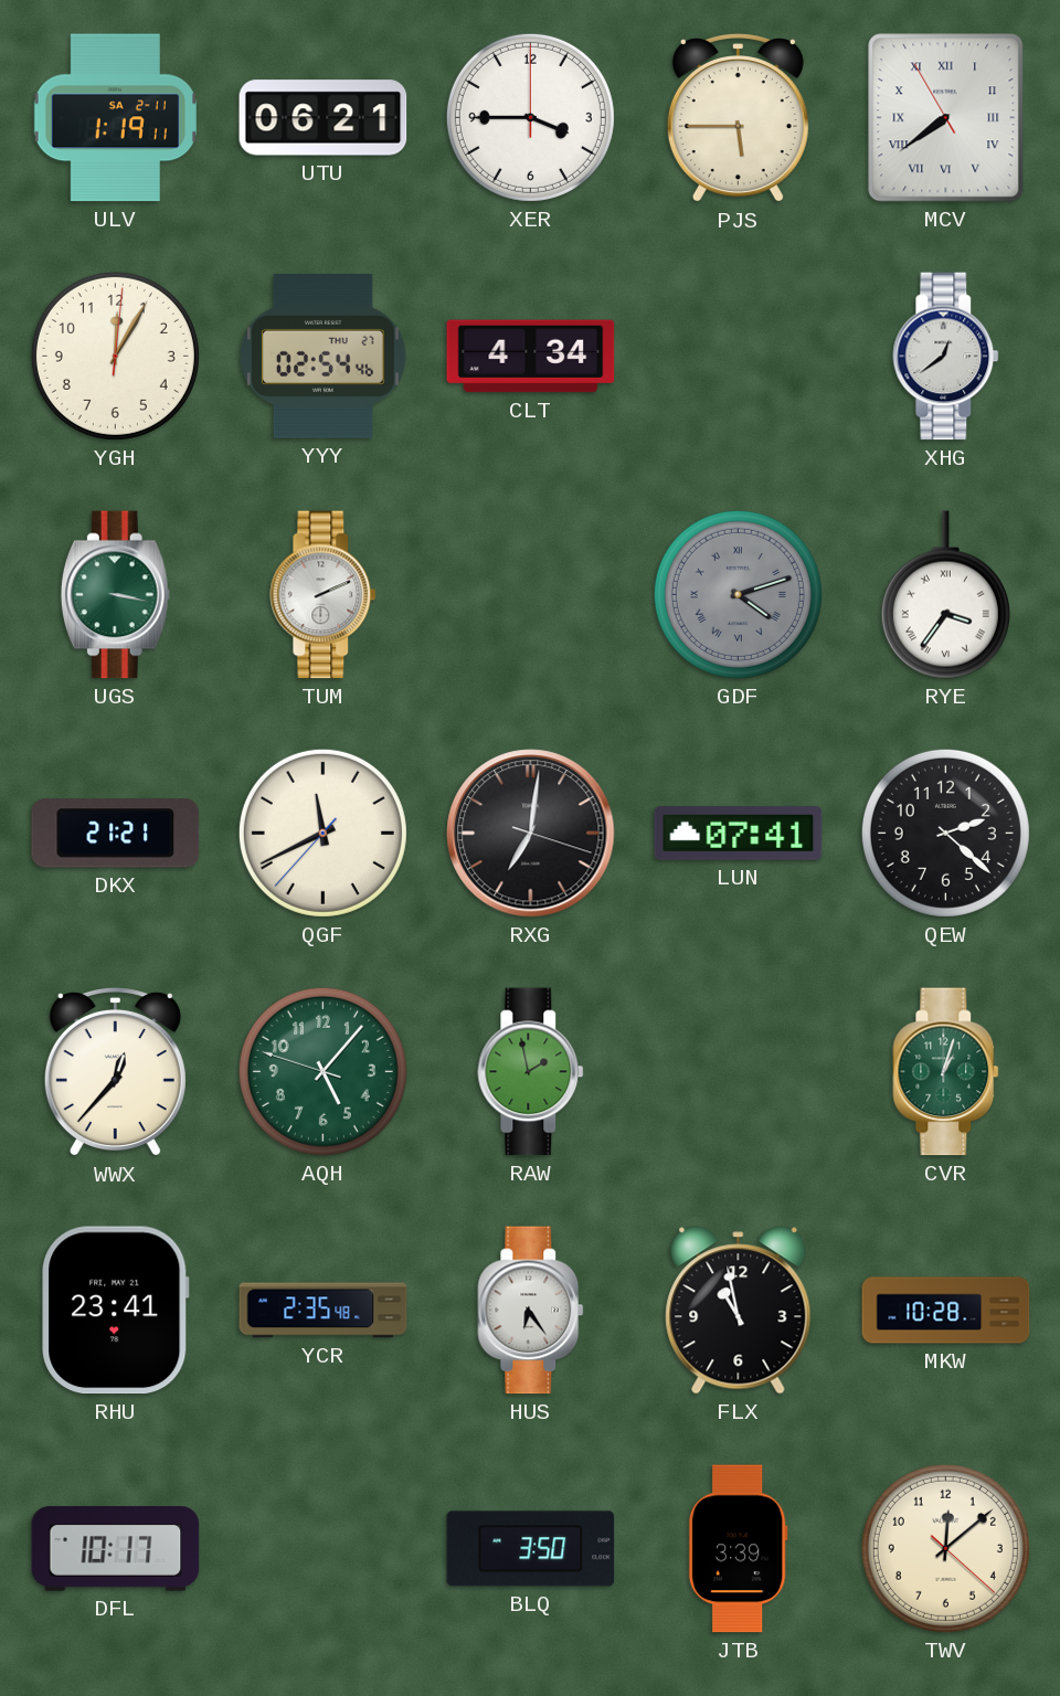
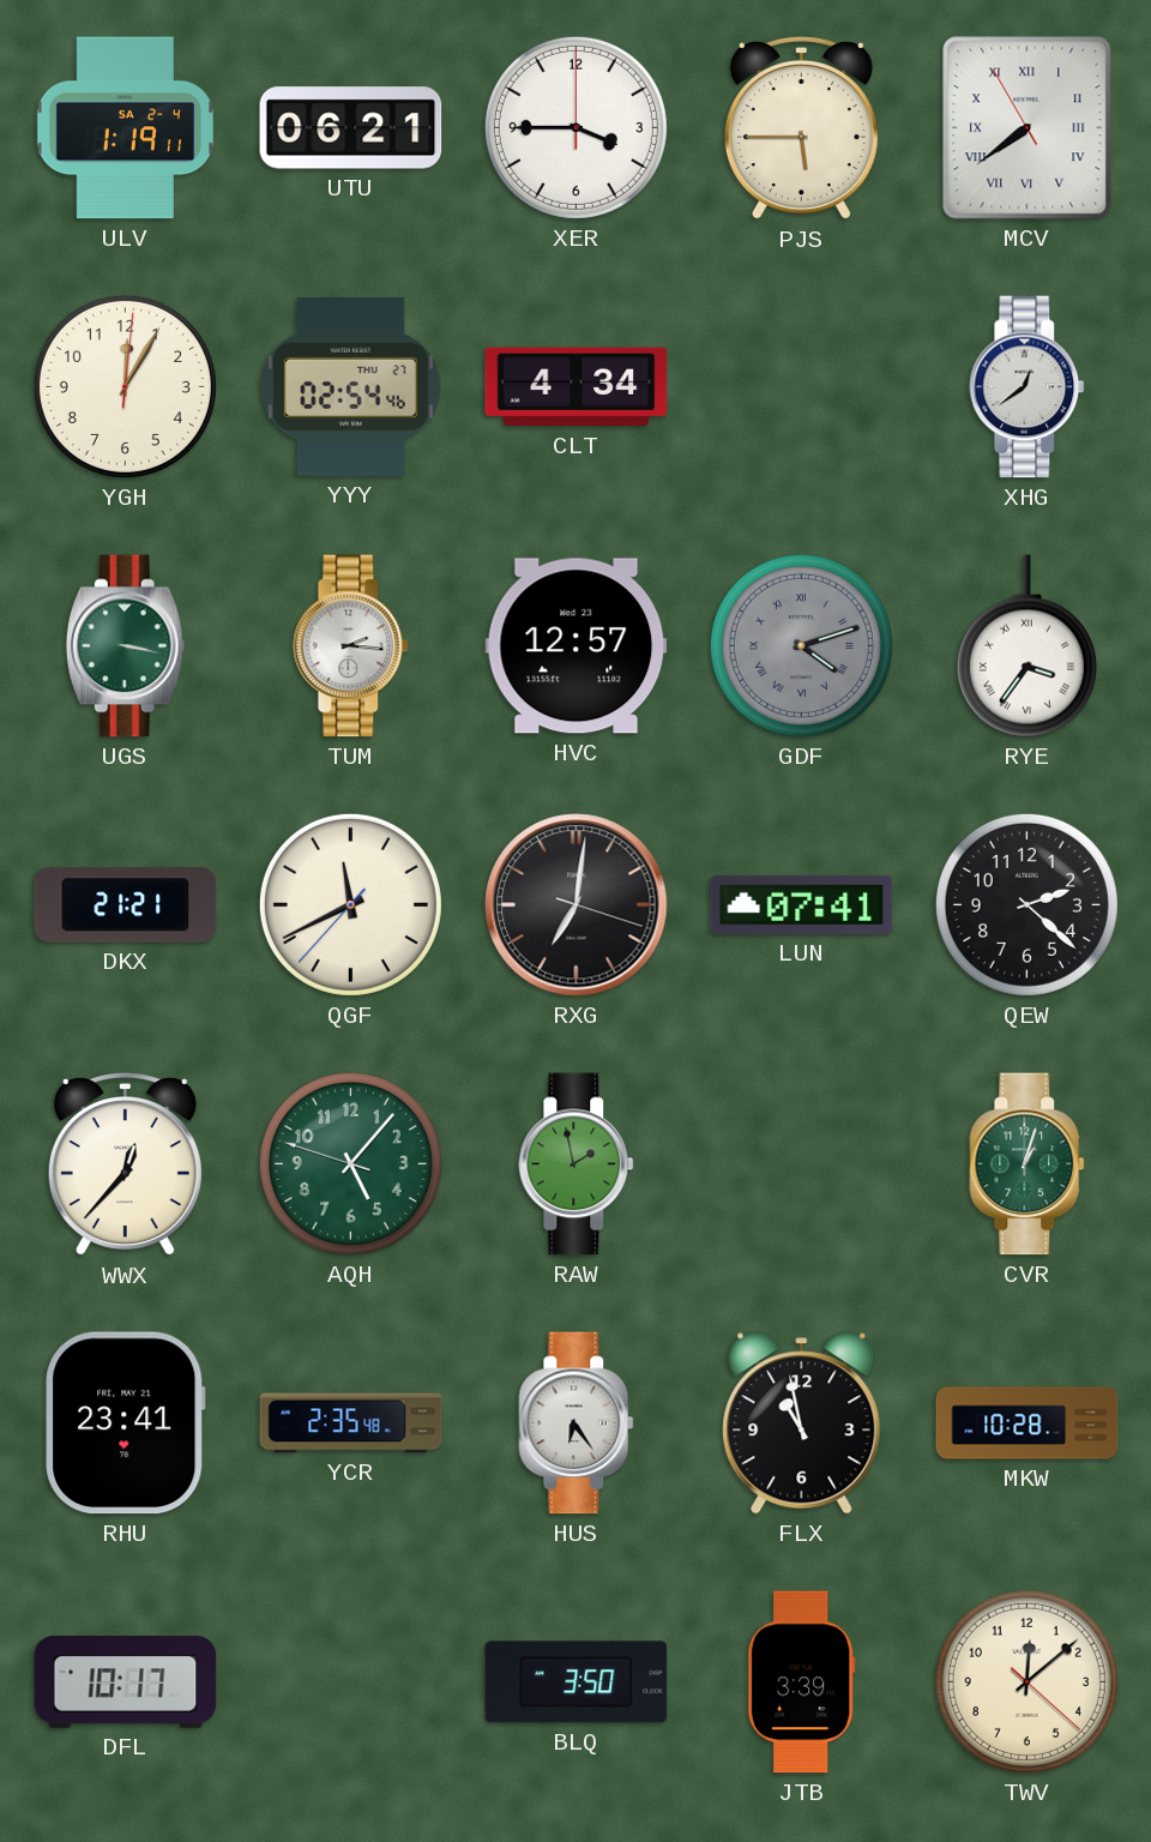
ULV date: SA 2-11 -> SA 2-4
TUM: 2:11 -> 2:16
HVC: none -> 12:57
